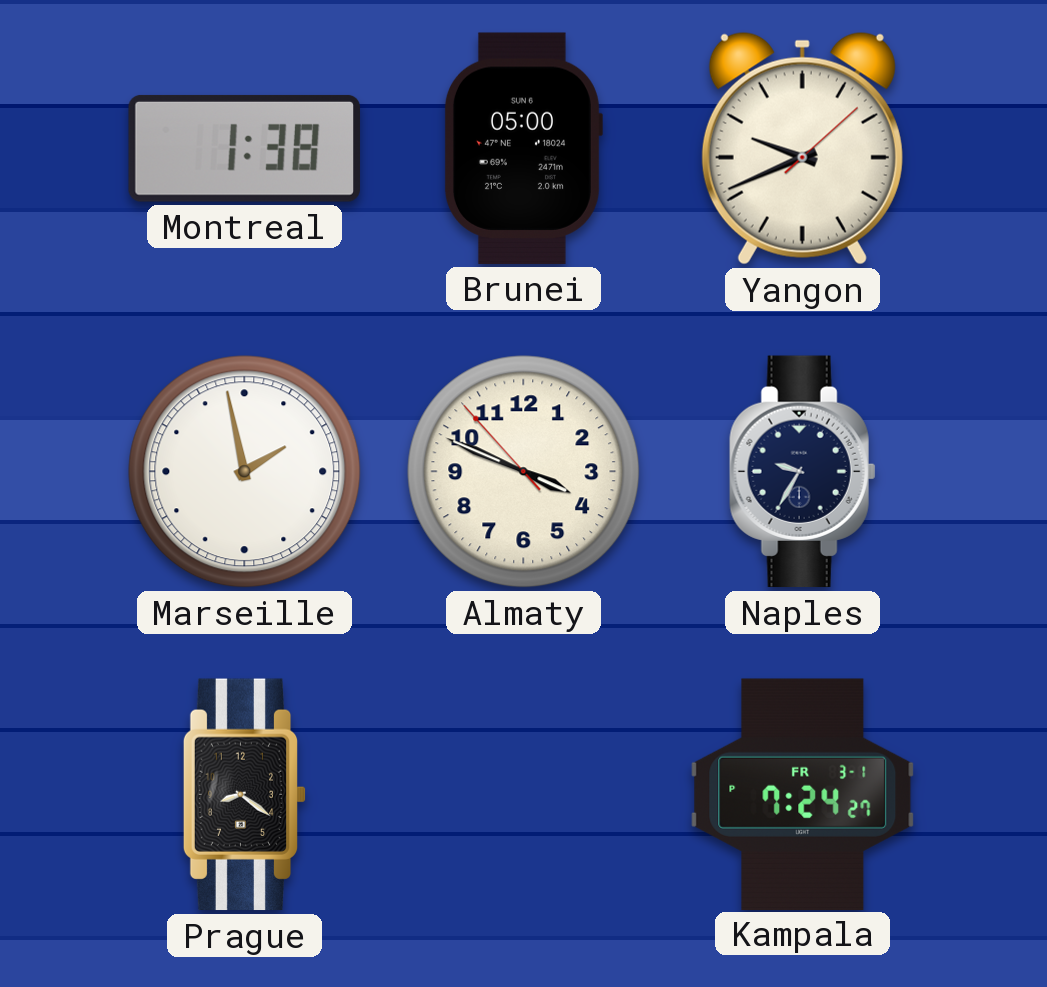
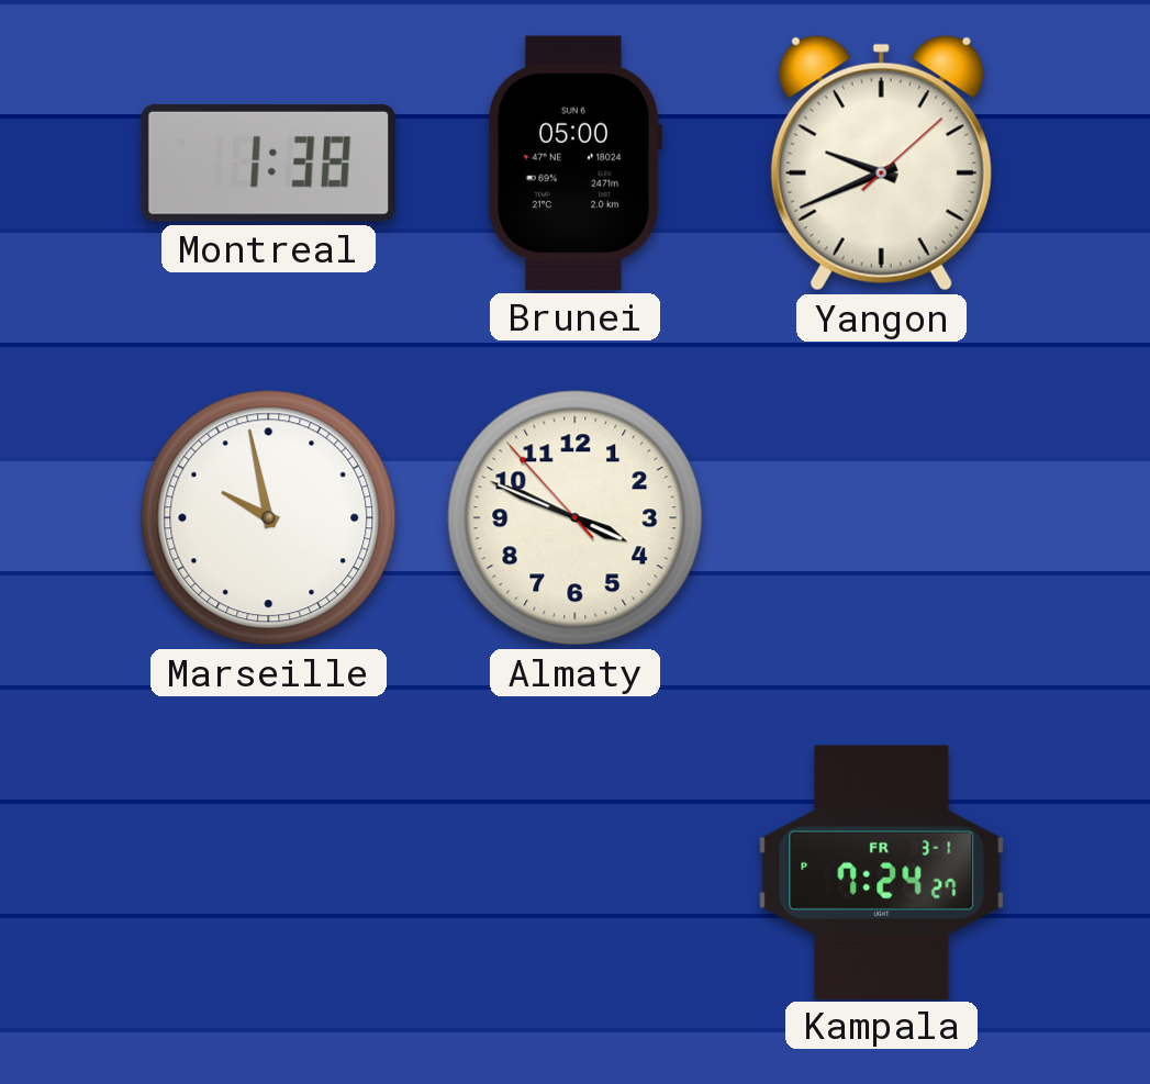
Marseille: 1:58 -> 9:58
Naples: 9:35 -> none
Prague: 8:21 -> none
